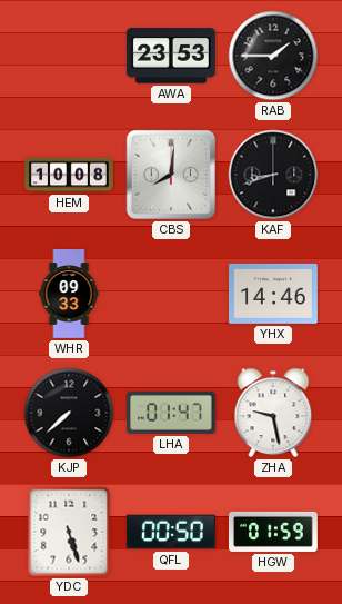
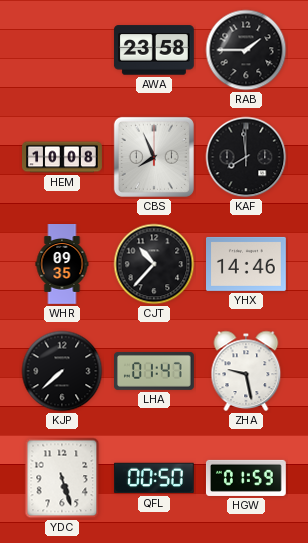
AWA: 23:53 -> 23:58
CBS: 8:01 -> 7:56
KAF: 8:42 -> 7:59
WHR: 09:33 -> 09:35
CJT: none -> 10:37
